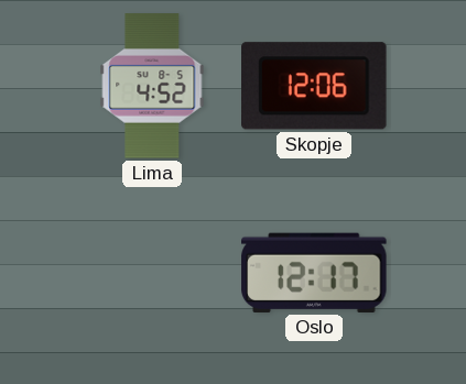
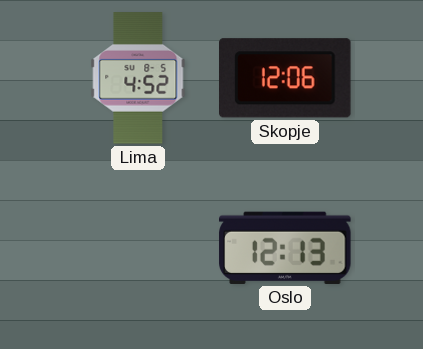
Oslo: 12:17 -> 12:13
